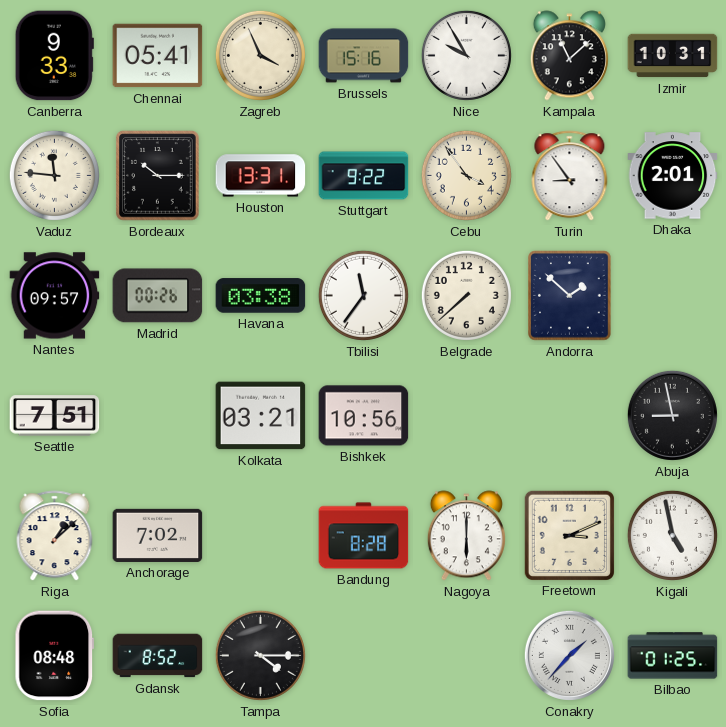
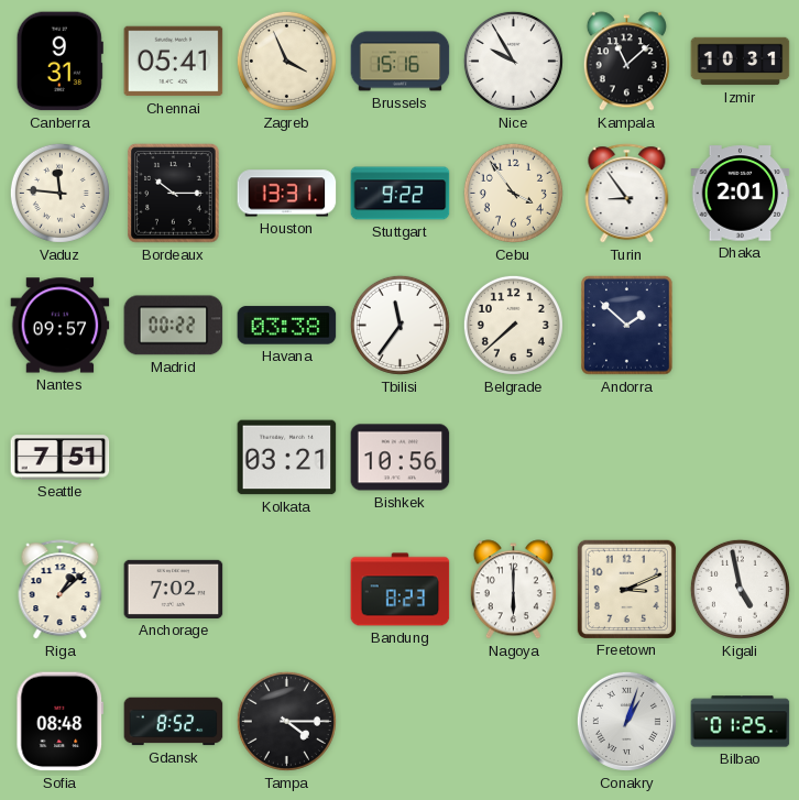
Canberra: 9:33 -> 9:31
Madrid: 00:26 -> 00:22
Abuja: 8:58 -> none
Bandung: 8:28 -> 8:23
Conakry: 1:37 -> 1:03
